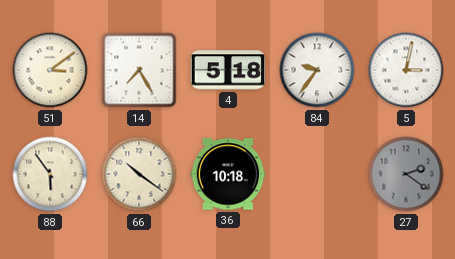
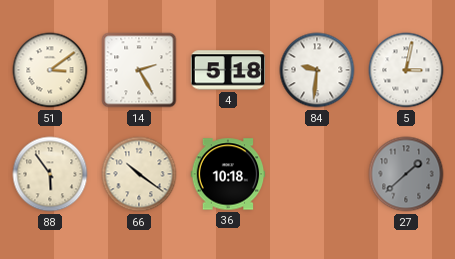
14: 7:25 -> 2:25
84: 9:36 -> 9:31
27: 2:21 -> 1:38
